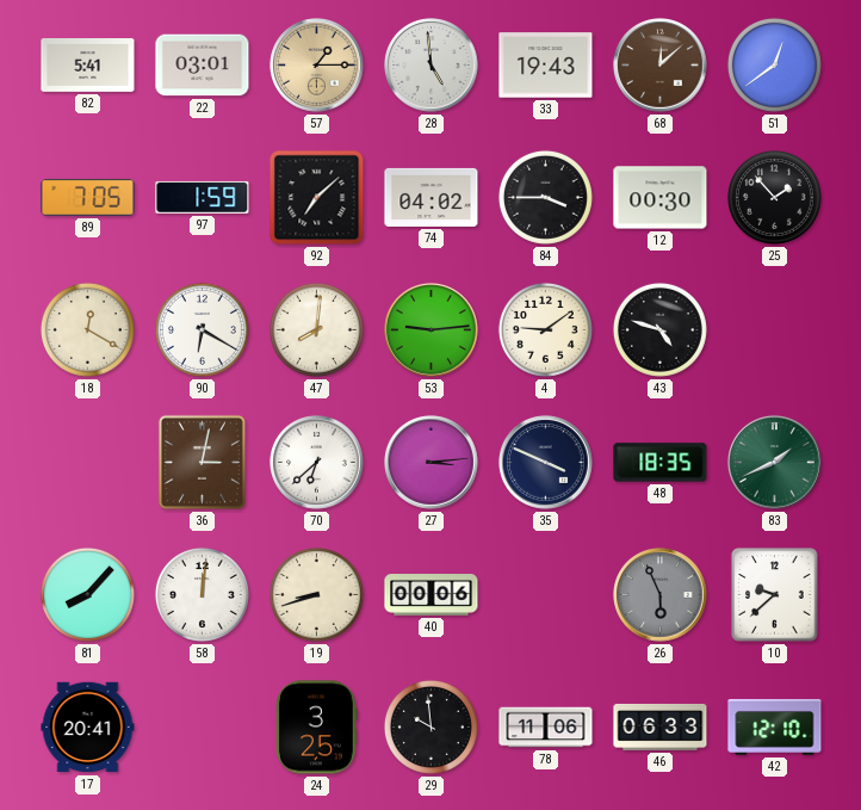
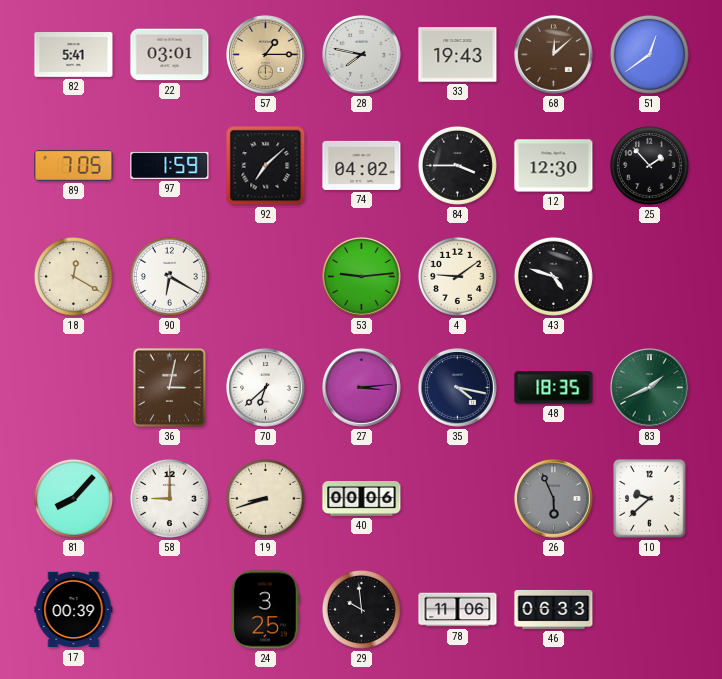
28: 4:59 -> 7:47
12: 00:30 -> 12:30
47: 8:01 -> none
35: 3:49 -> 4:17
58: 12:01 -> 9:00
17: 20:41 -> 00:39
42: 12:10 -> none
